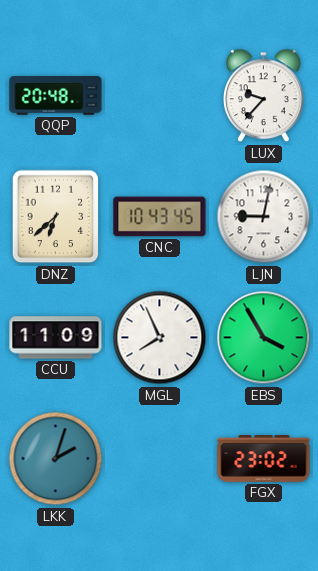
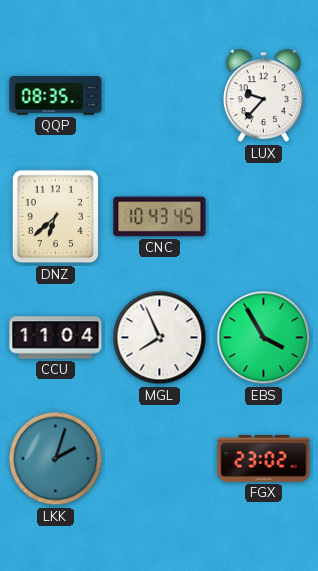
QQP: 20:48 -> 08:35
LJN: 9:02 -> none
CCU: 11:09 -> 11:04
